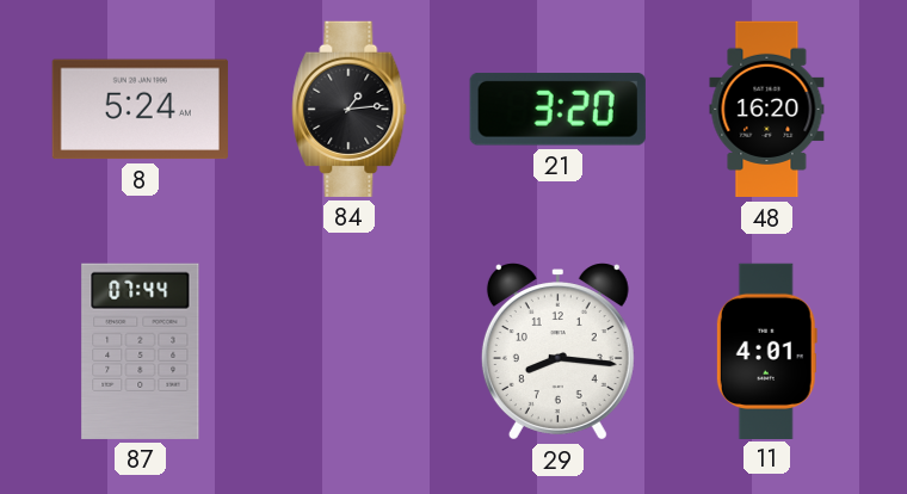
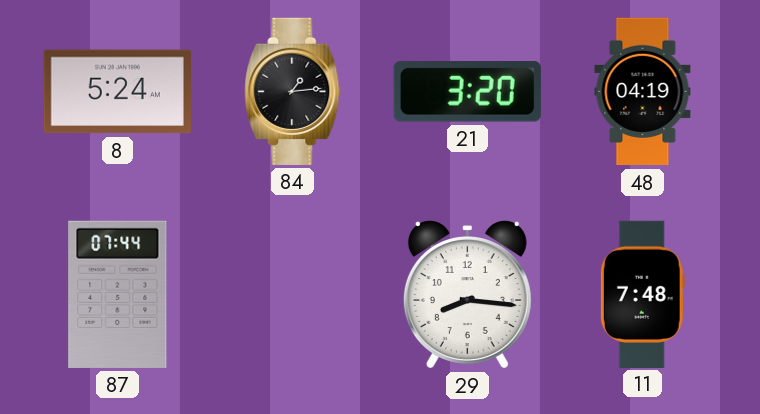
48: 16:20 -> 04:19
11: 4:01 -> 7:48
